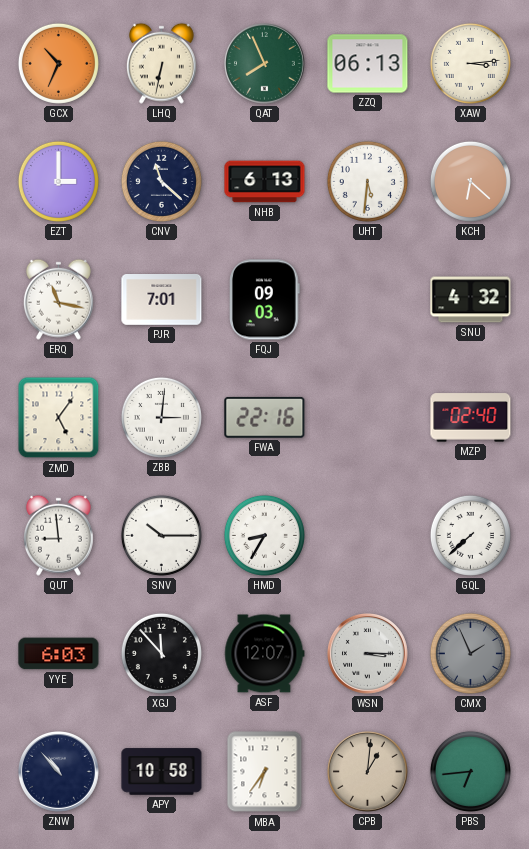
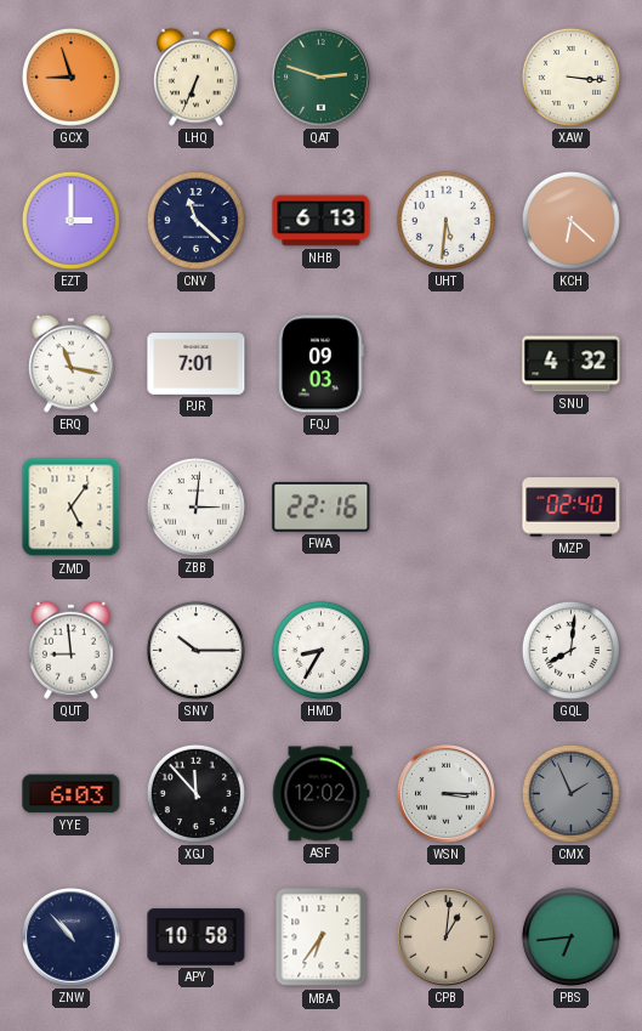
GCX: 10:34 -> 8:57
LHQ: 6:32 -> 6:34
QAT: 7:56 -> 2:48
ZZQ: 06:13 -> none
XAW: 3:14 -> 3:16
GQL: 7:38 -> 8:01
ASF: 12:07 -> 12:02
